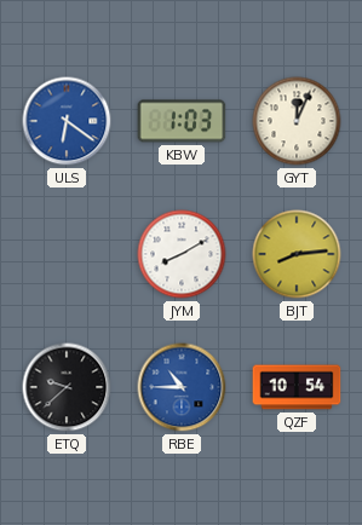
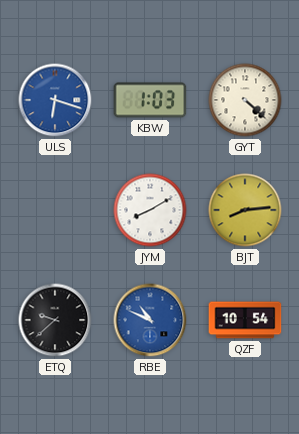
ULS: 6:21 -> 6:18
GYT: 12:04 -> 4:22
RBE: 10:45 -> 10:49
